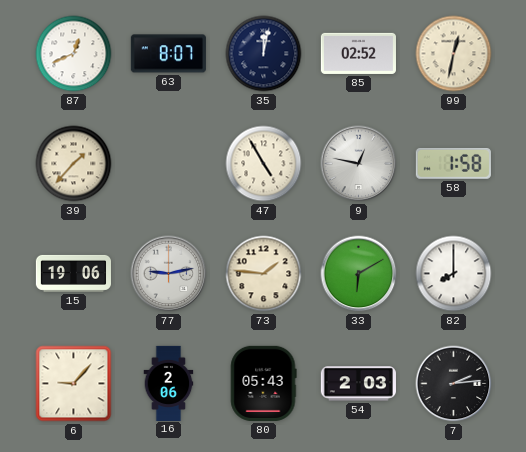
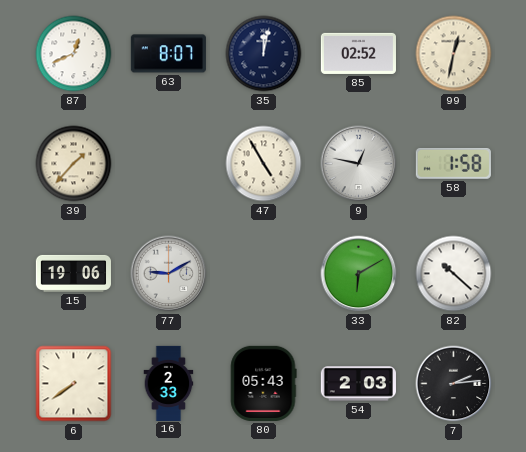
77: 9:13 -> 9:10
73: 1:46 -> none
82: 8:00 -> 10:22
6: 9:07 -> 7:39
16: 2:06 -> 2:33
